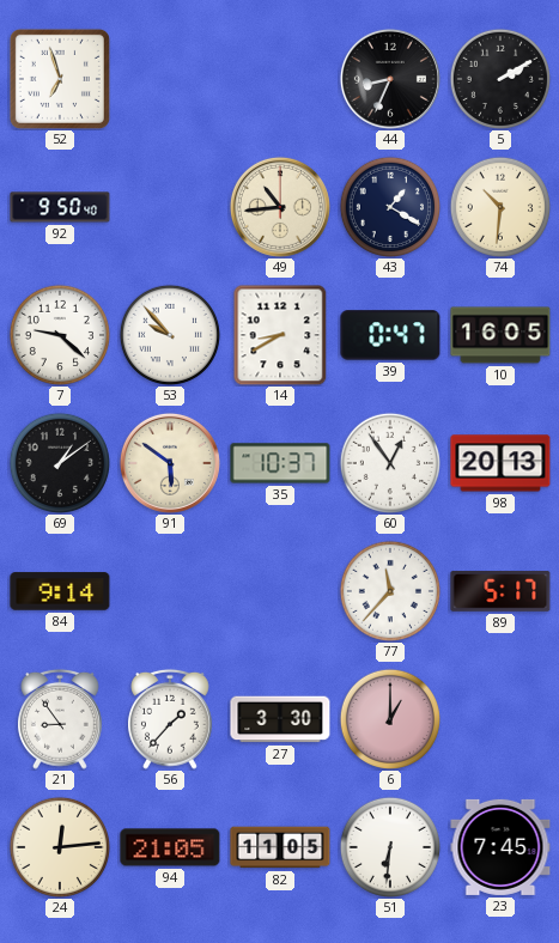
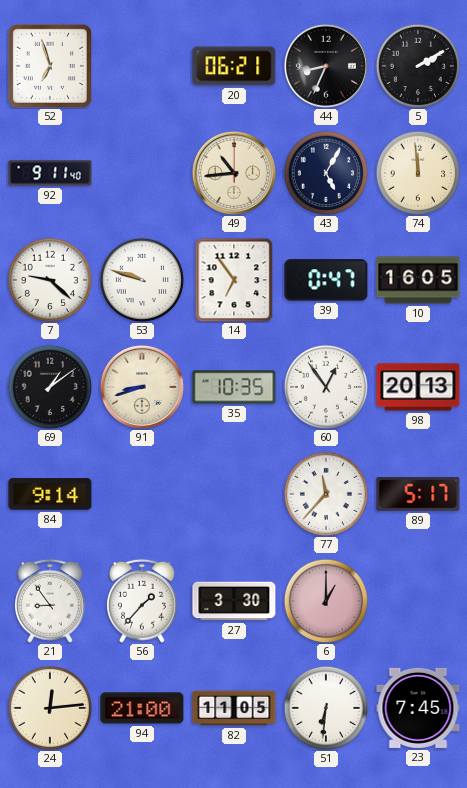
20: none -> 06:21
92: 9:50 -> 9:11
43: 1:20 -> 5:05
74: 10:31 -> 11:59
53: 9:53 -> 9:48
14: 8:40 -> 6:54
91: 5:51 -> 8:42
35: 10:37 -> 10:35
94: 21:05 -> 21:00
